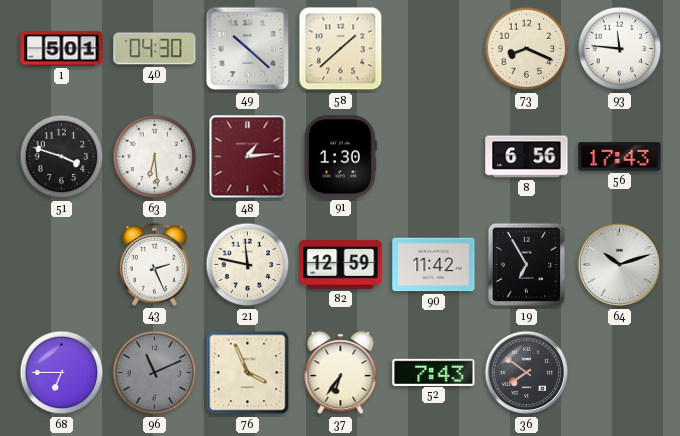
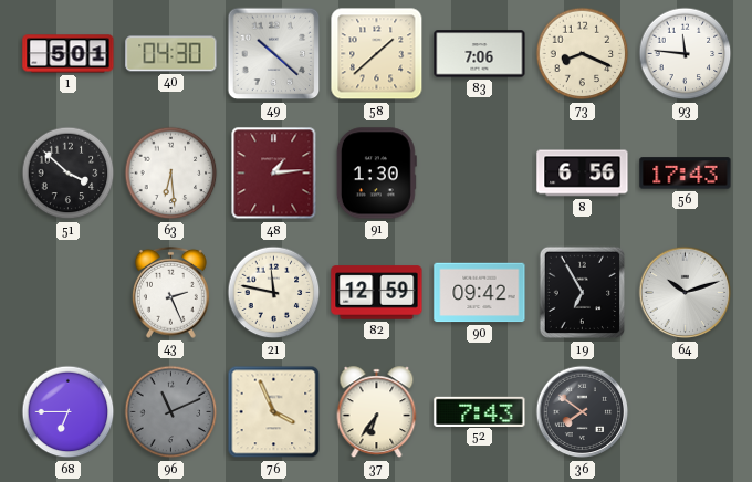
83: none -> 7:06
51: 3:48 -> 3:52
90: 11:42 -> 09:42
